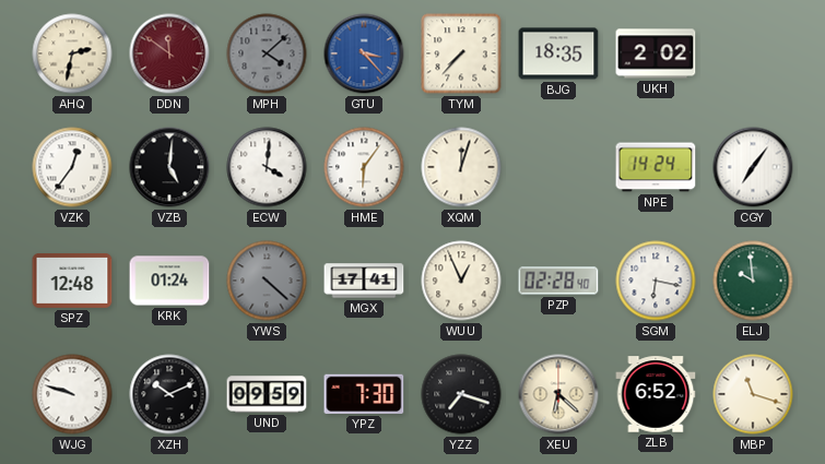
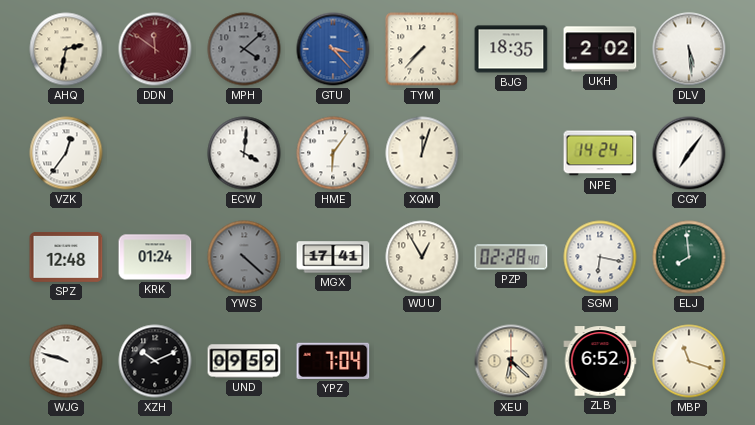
DLV: none -> 5:29
VZB: 5:01 -> none
WUU: 12:56 -> 12:55
ELJ: 9:59 -> 7:59
YPZ: 7:30 -> 7:04
YZZ: 7:18 -> none
